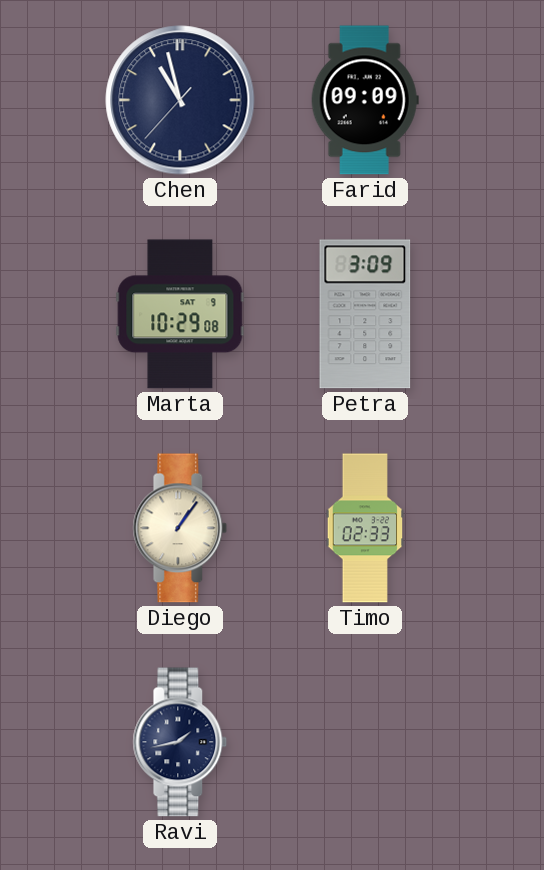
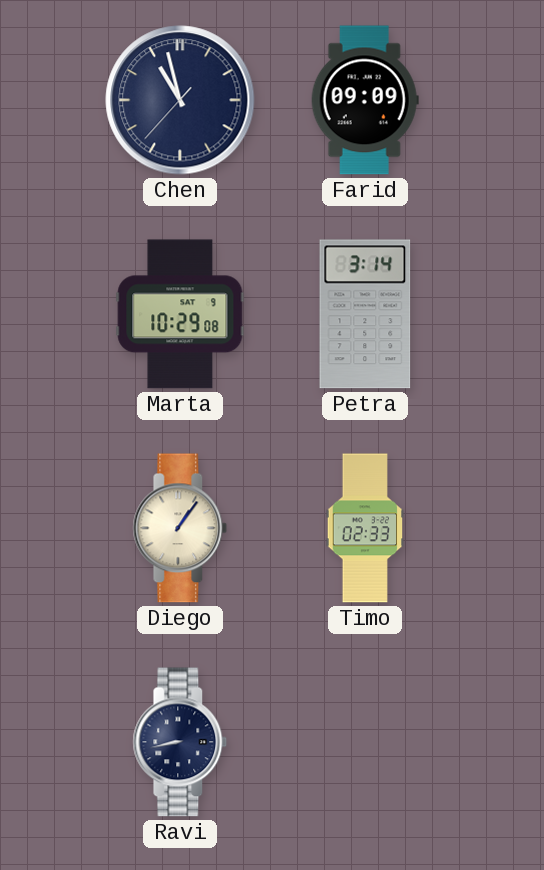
Petra: 3:09 -> 3:14
Ravi: 1:43 -> 8:43
